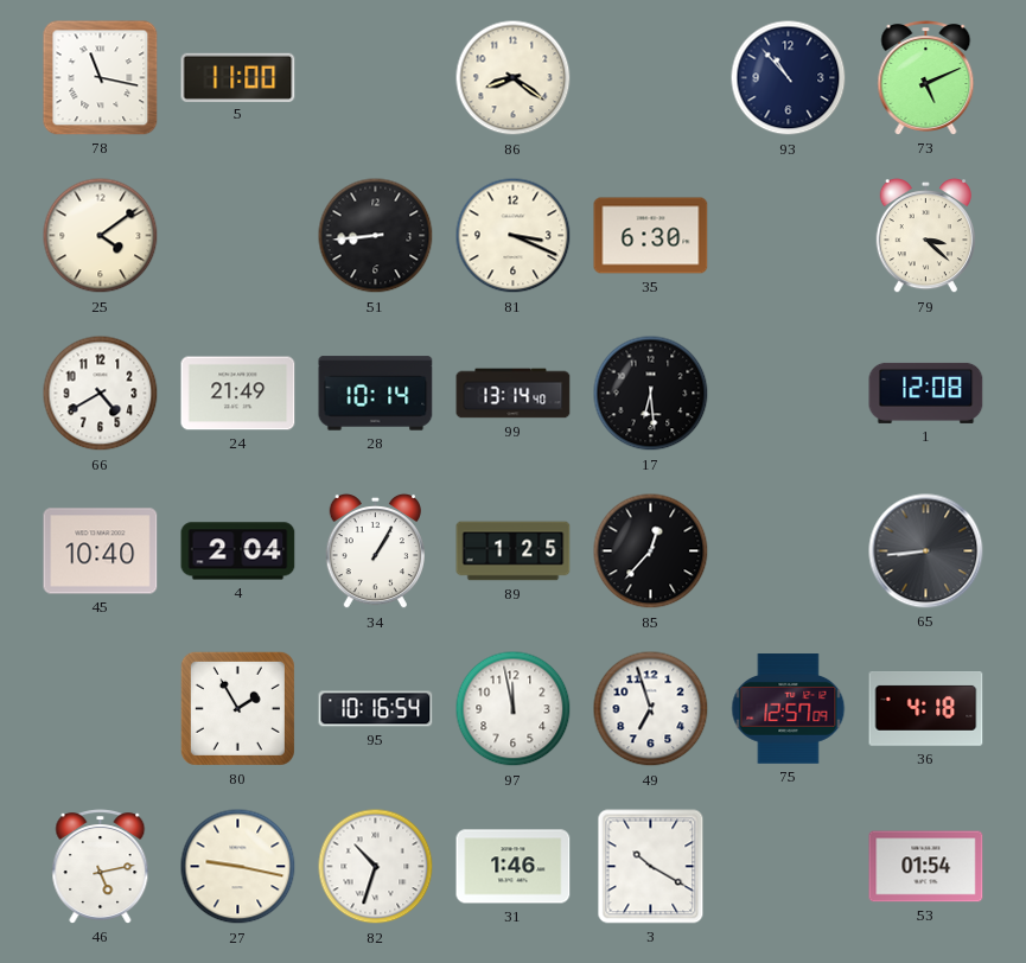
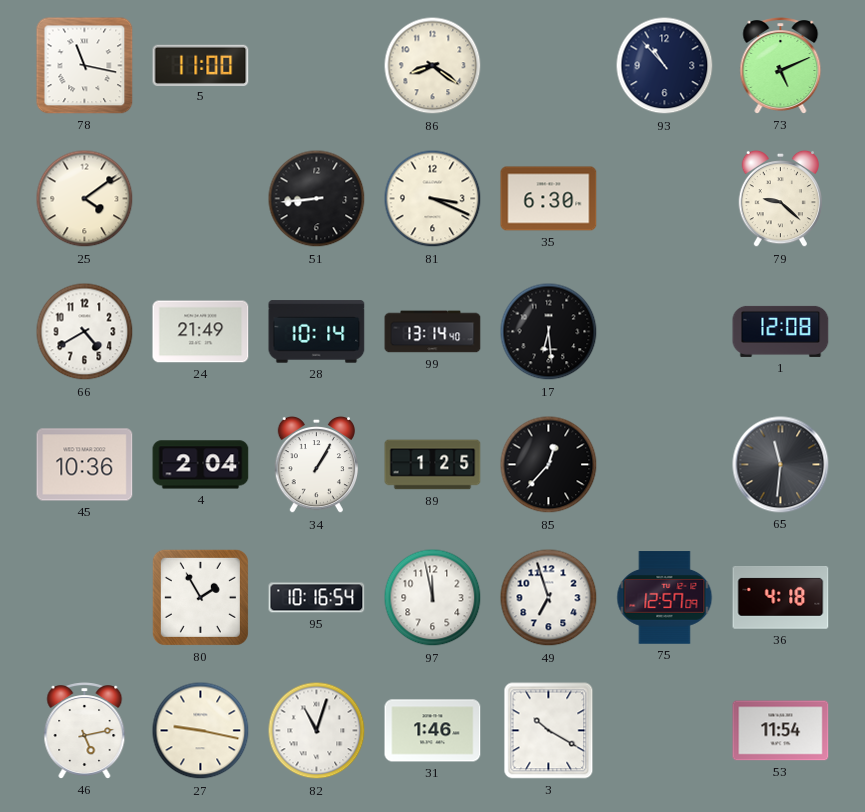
79: 3:22 -> 9:22
45: 10:40 -> 10:36
65: 8:44 -> 11:31
82: 10:33 -> 11:03
53: 01:54 -> 11:54
